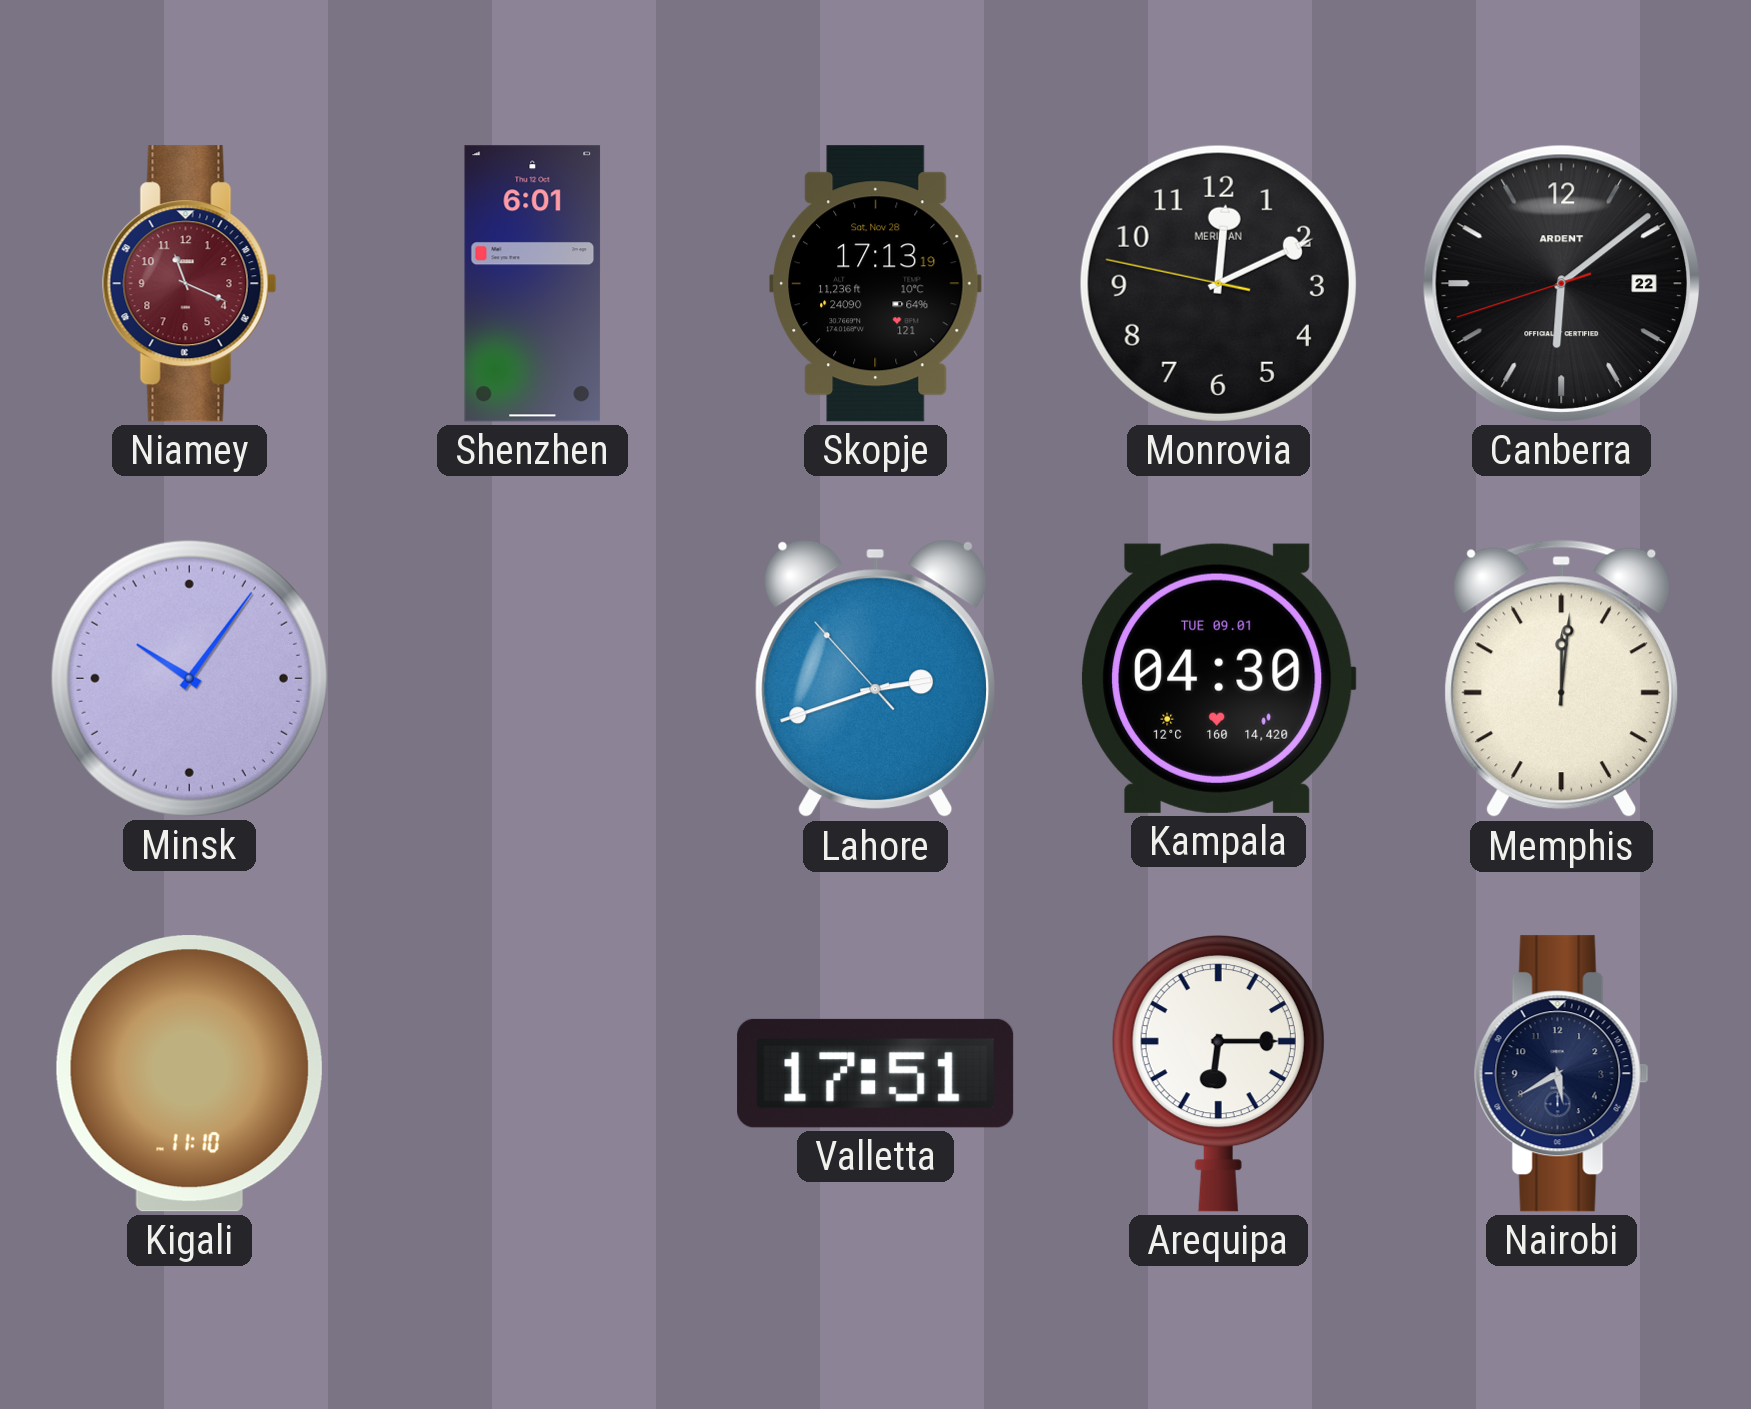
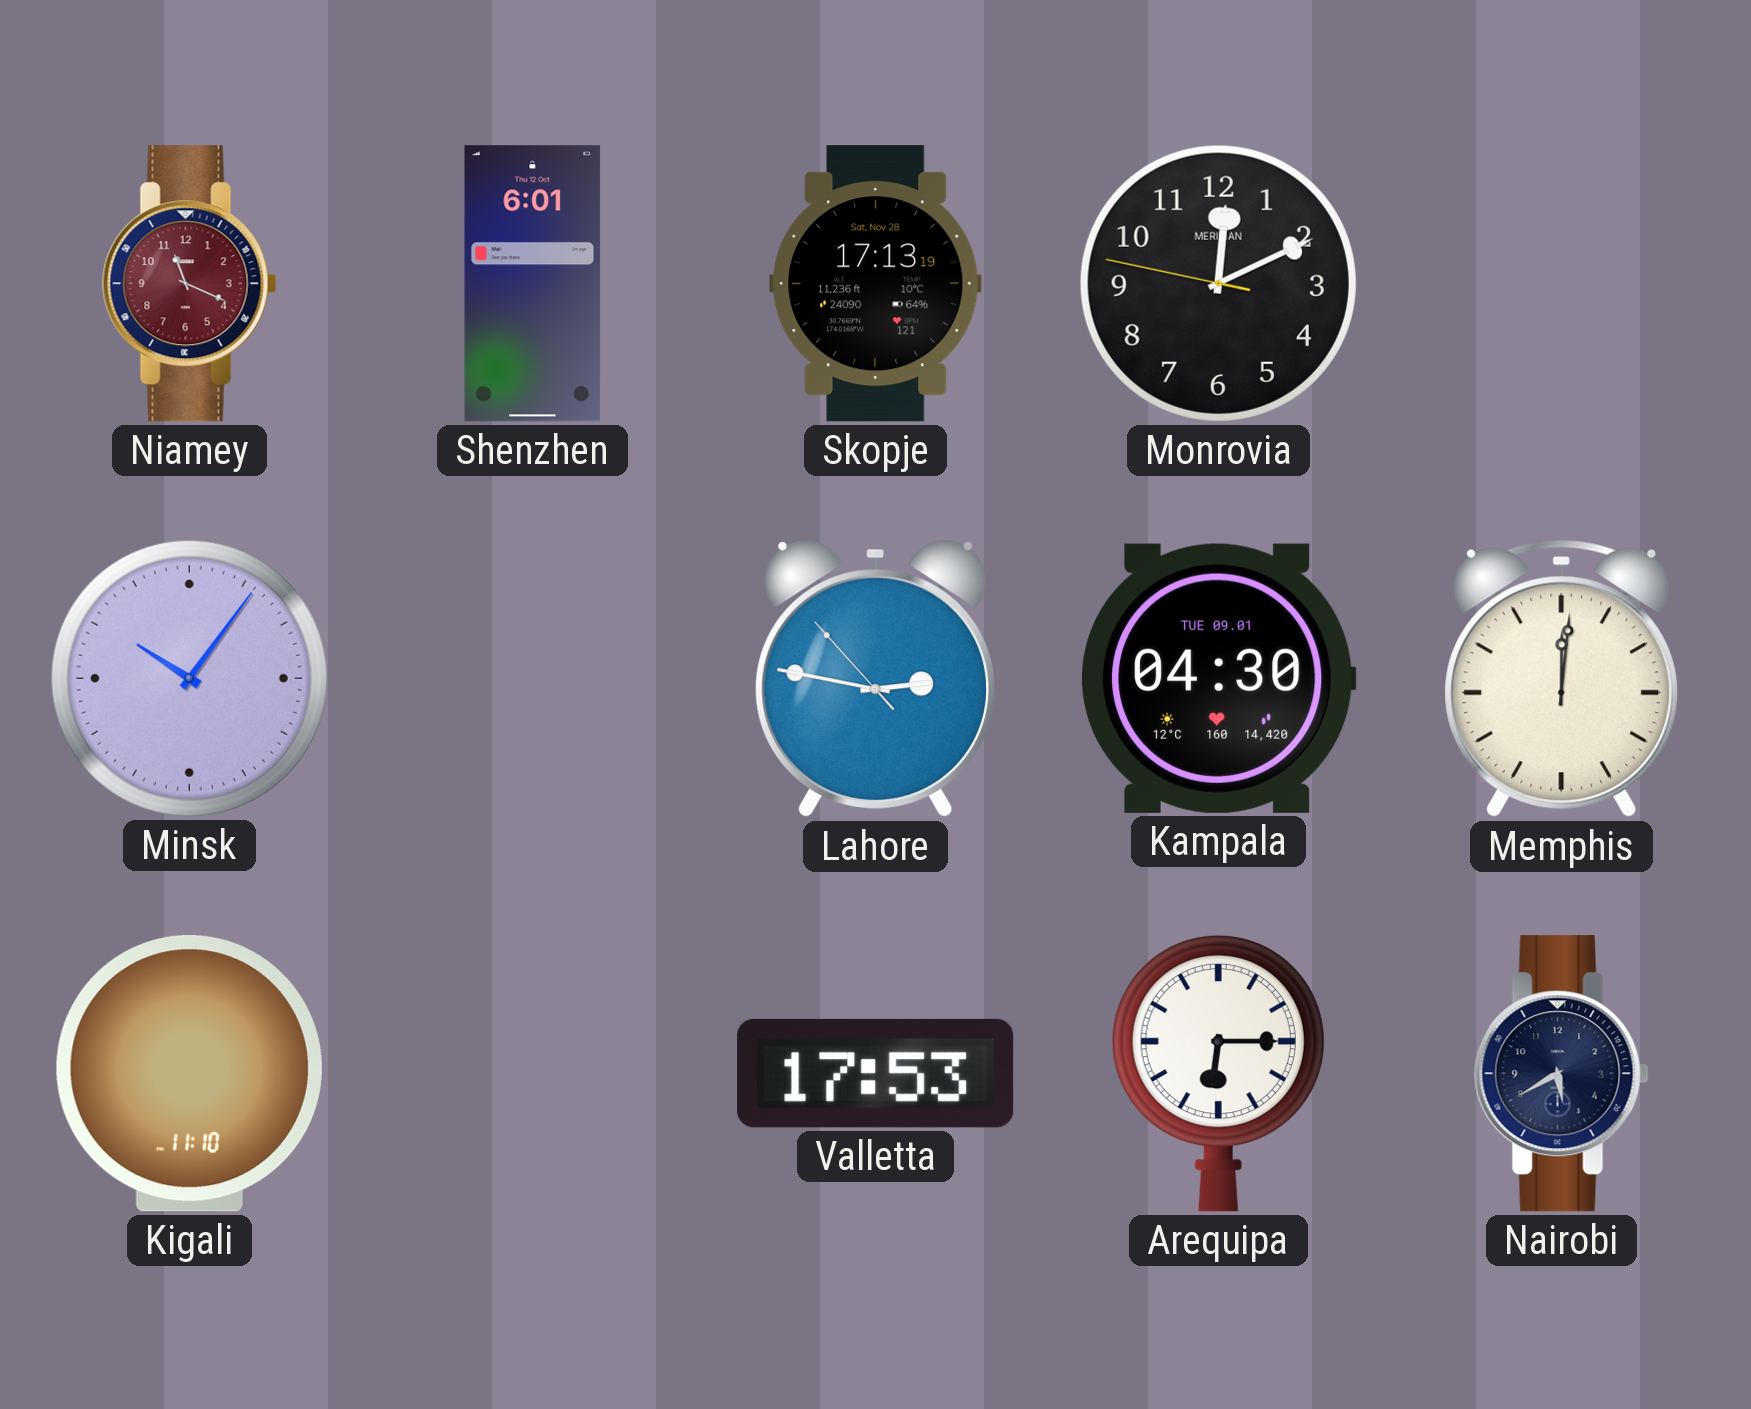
Canberra: 6:08 -> none
Lahore: 2:41 -> 2:46
Valletta: 17:51 -> 17:53
